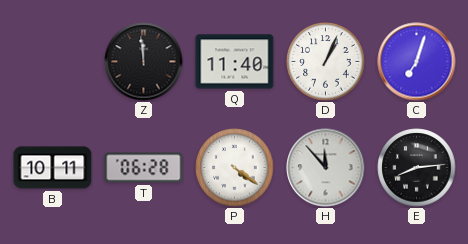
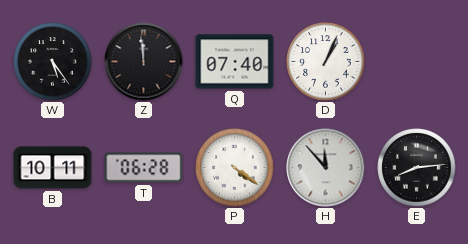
W: none -> 5:24
Q: 11:40 -> 07:40
C: 7:03 -> none
